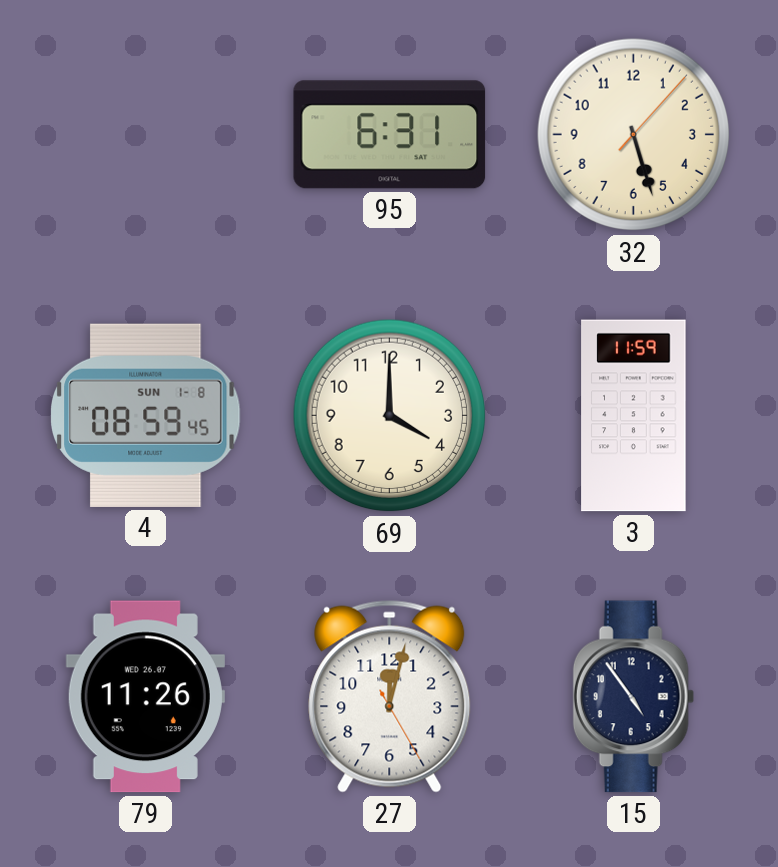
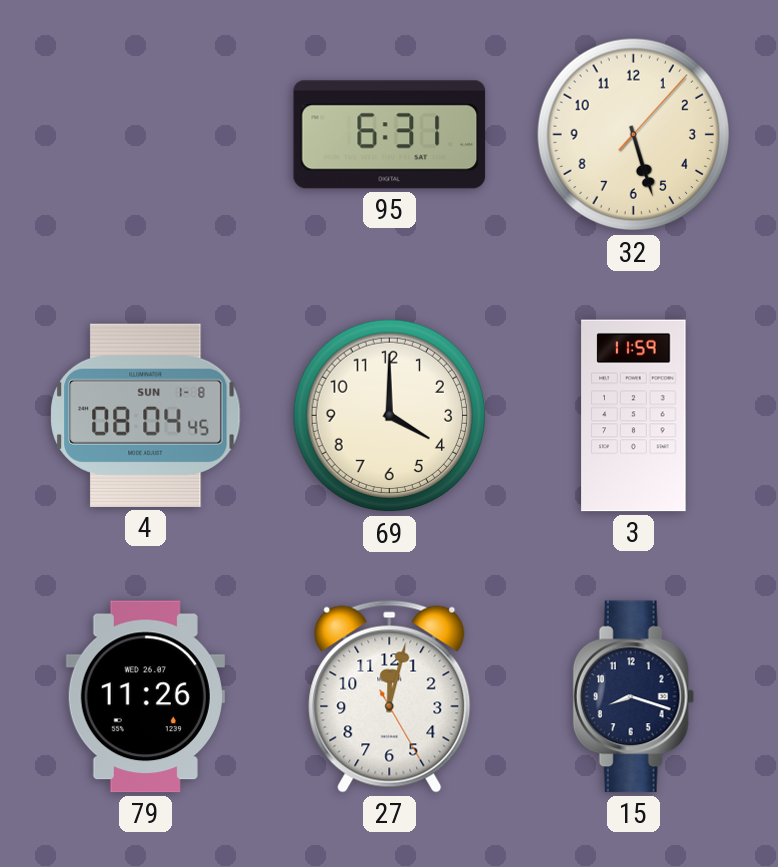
4: 08:59 -> 08:04
15: 4:54 -> 8:18
